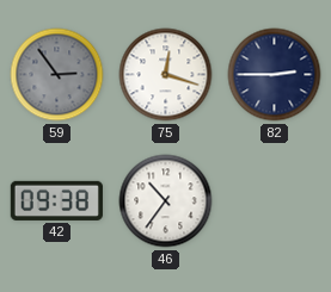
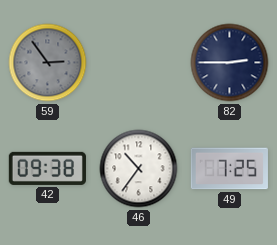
75: 12:18 -> none
49: none -> 7:25
